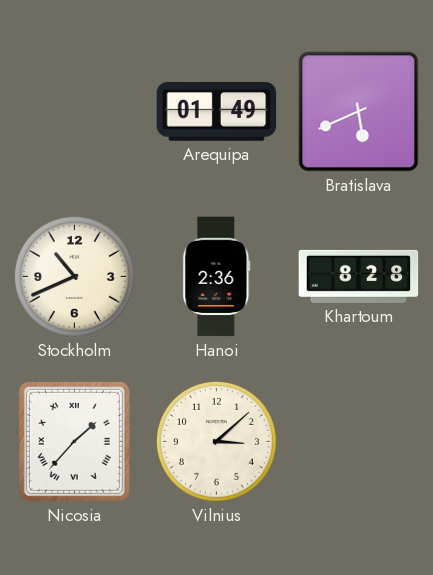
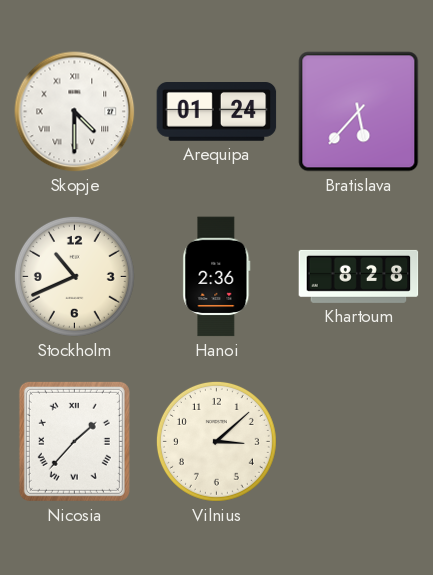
Skopje: none -> 4:30
Arequipa: 01:49 -> 01:24
Bratislava: 5:41 -> 5:37
